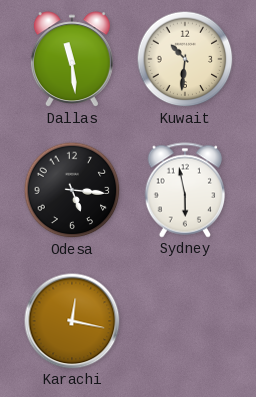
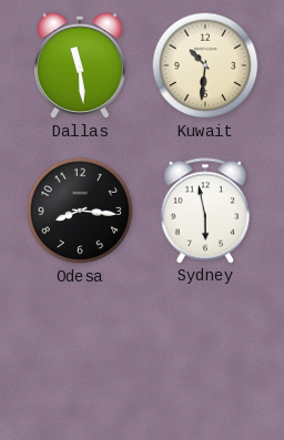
Odesa: 5:16 -> 8:16
Karachi: 12:17 -> none
